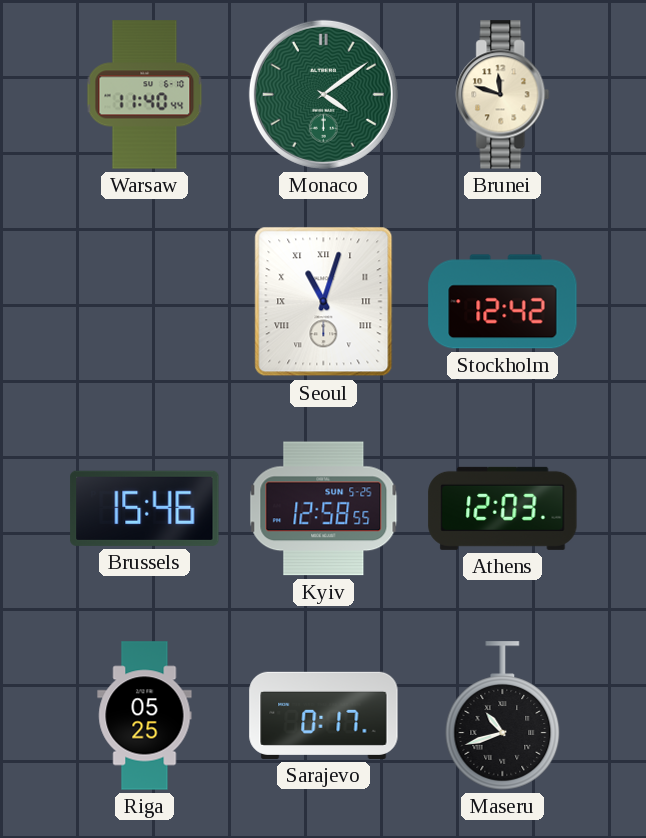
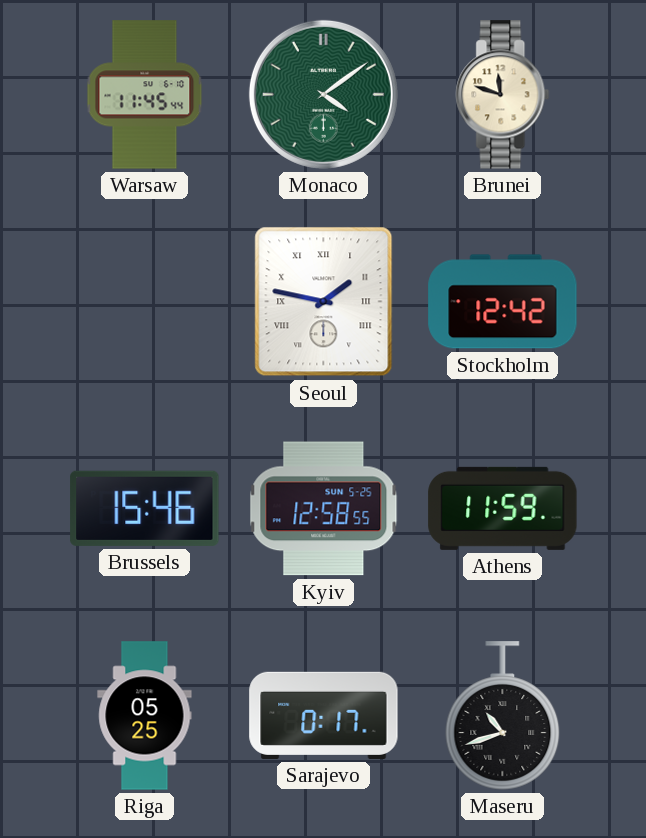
Warsaw: 11:40 -> 11:45
Seoul: 11:03 -> 1:47
Athens: 12:03 -> 11:59
